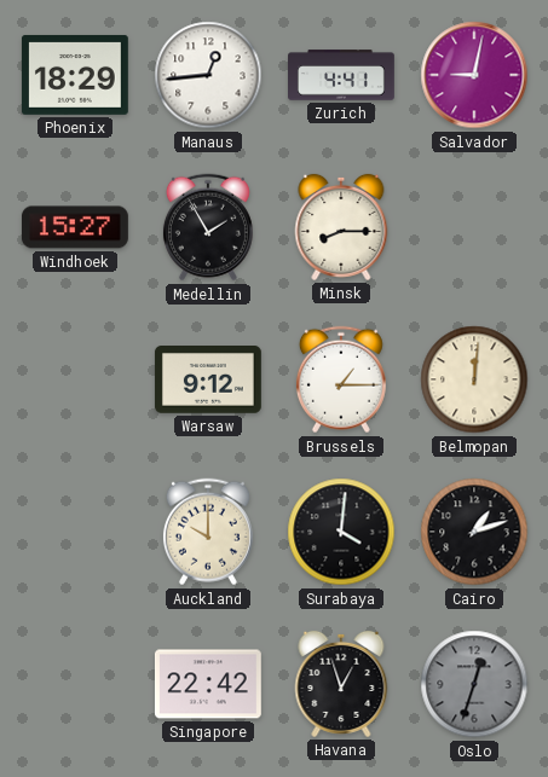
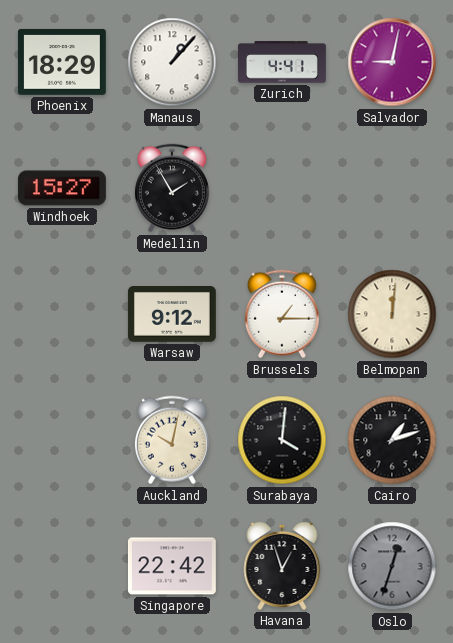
Manaus: 12:44 -> 1:07
Minsk: 8:15 -> none
Auckland: 10:00 -> 10:02
